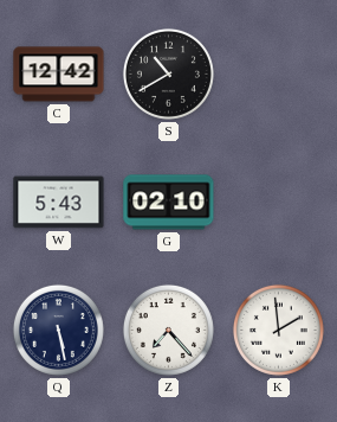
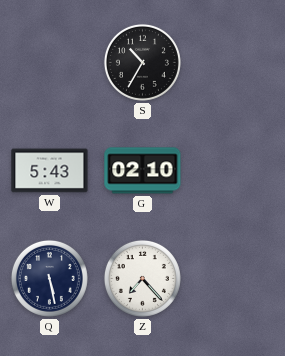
C: 12:42 -> none
S: 10:40 -> 10:35
K: 1:59 -> none
